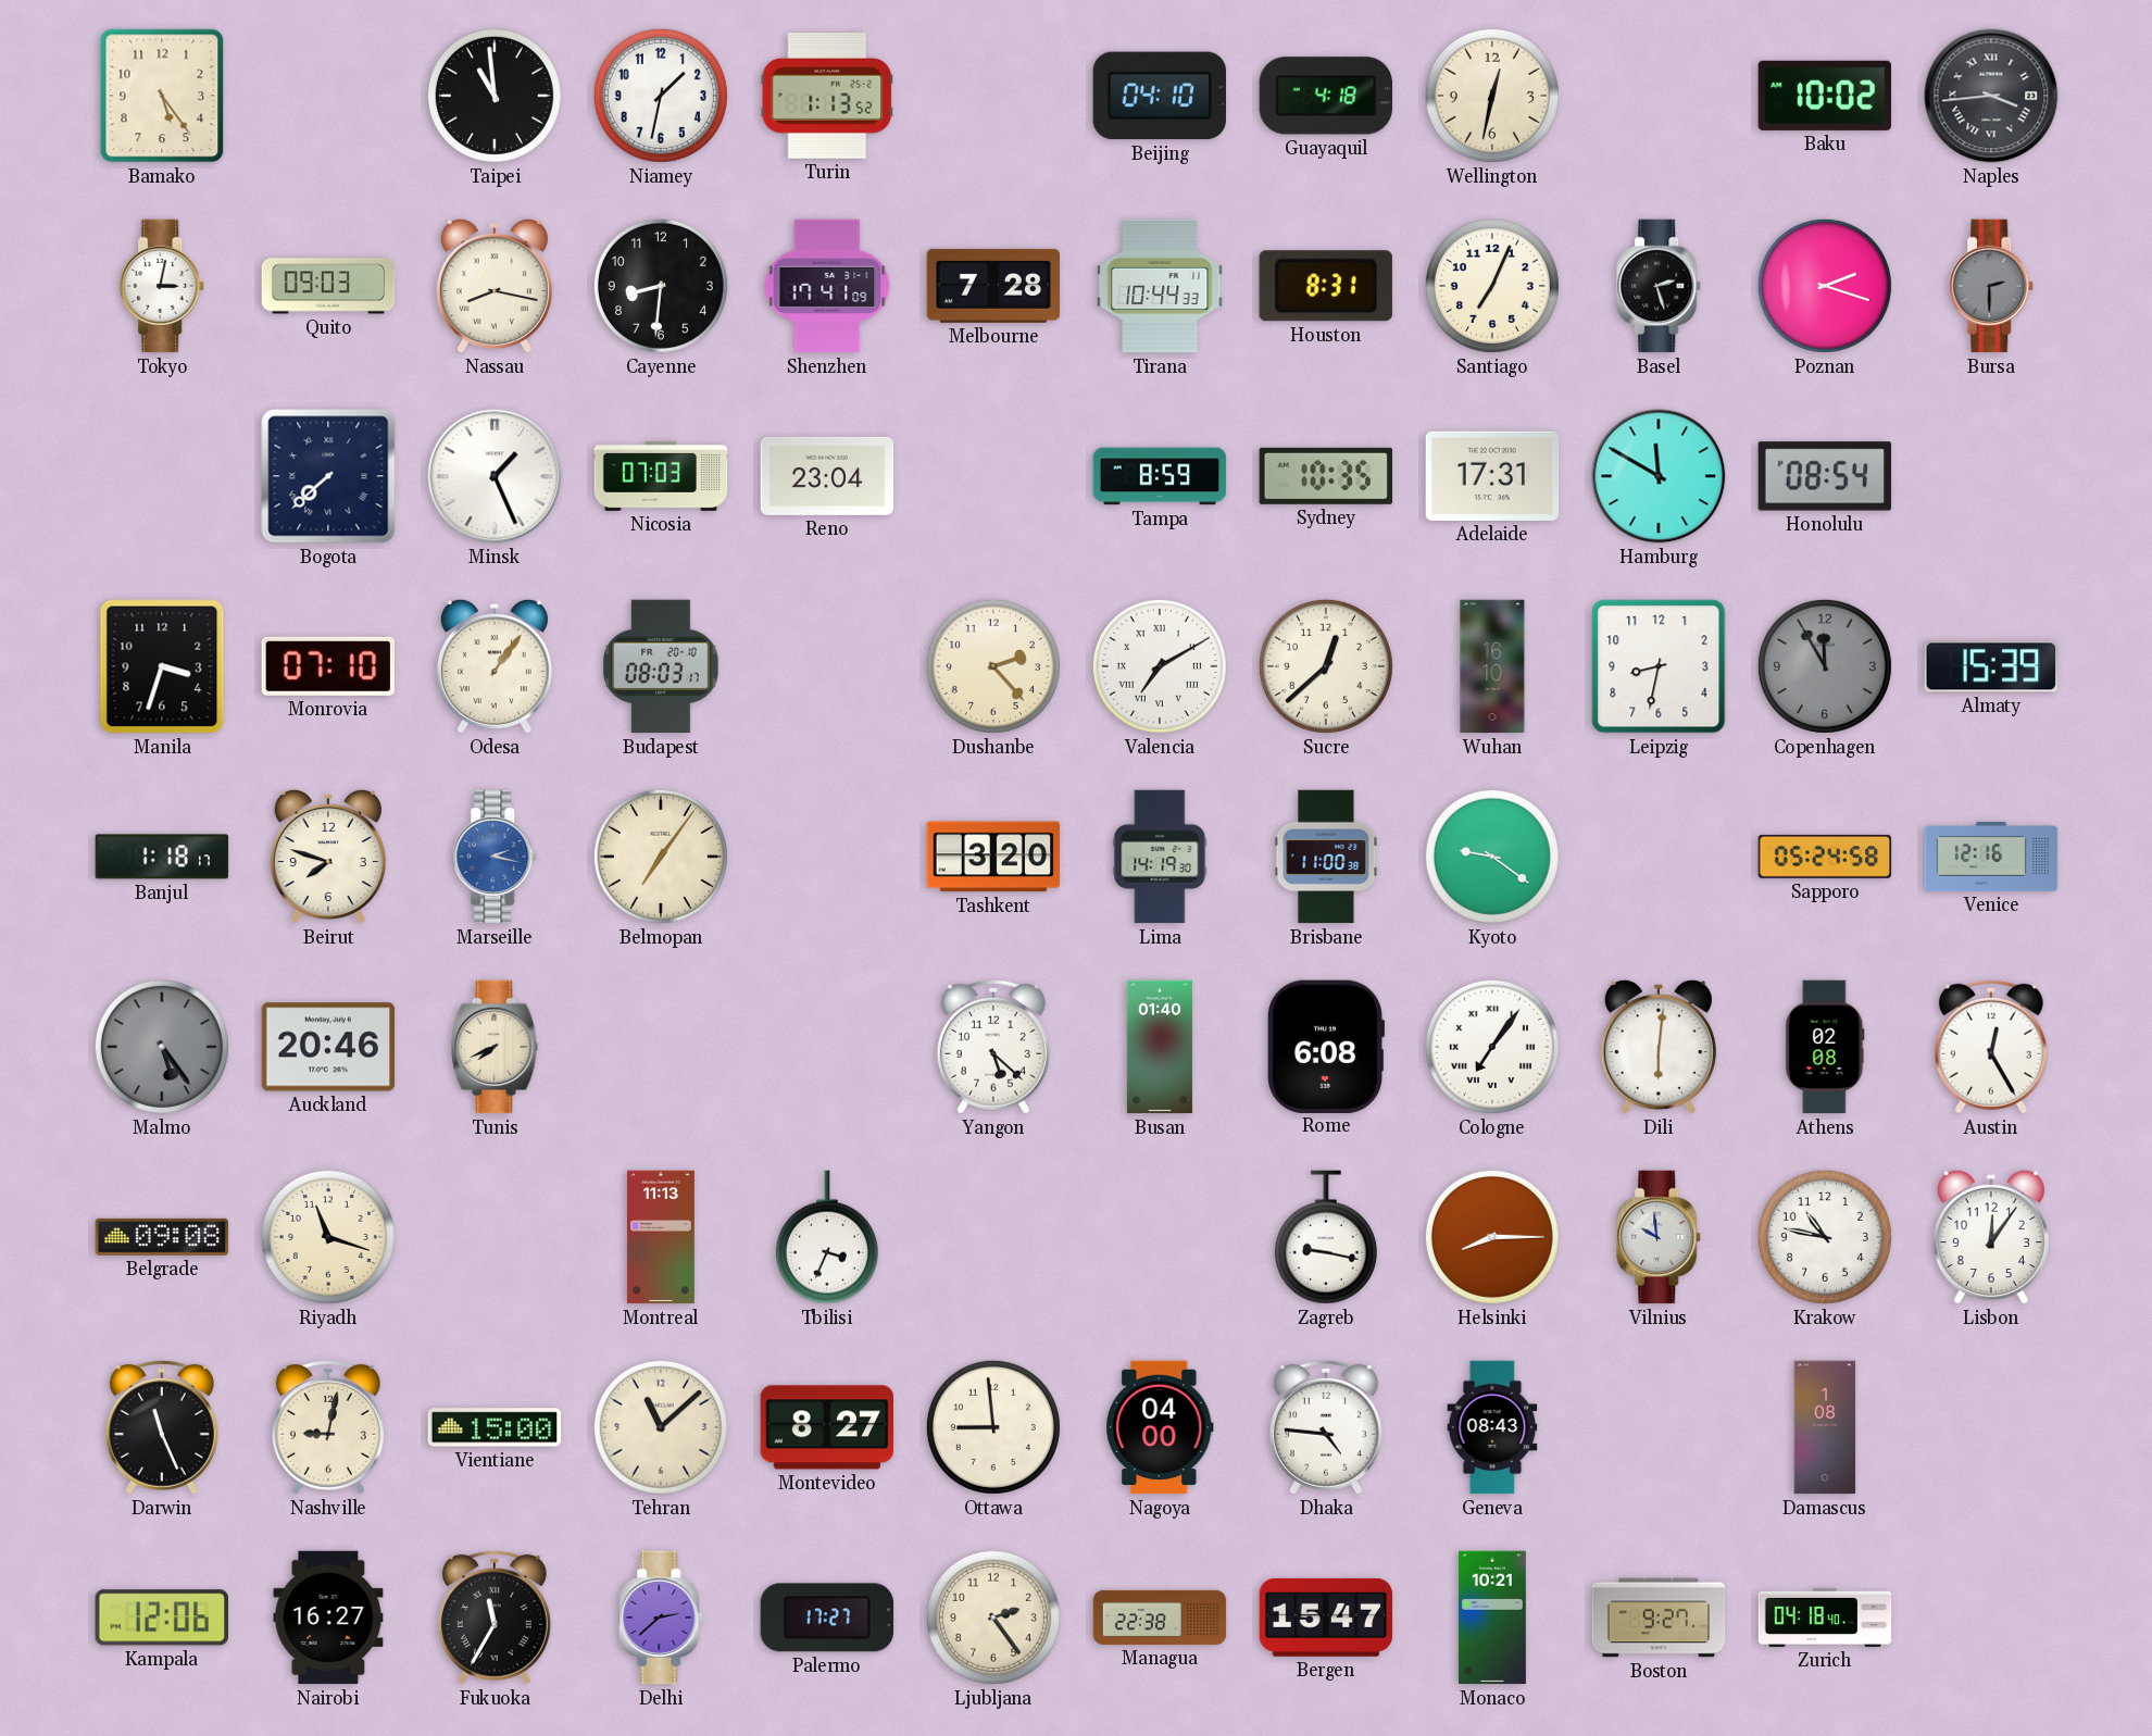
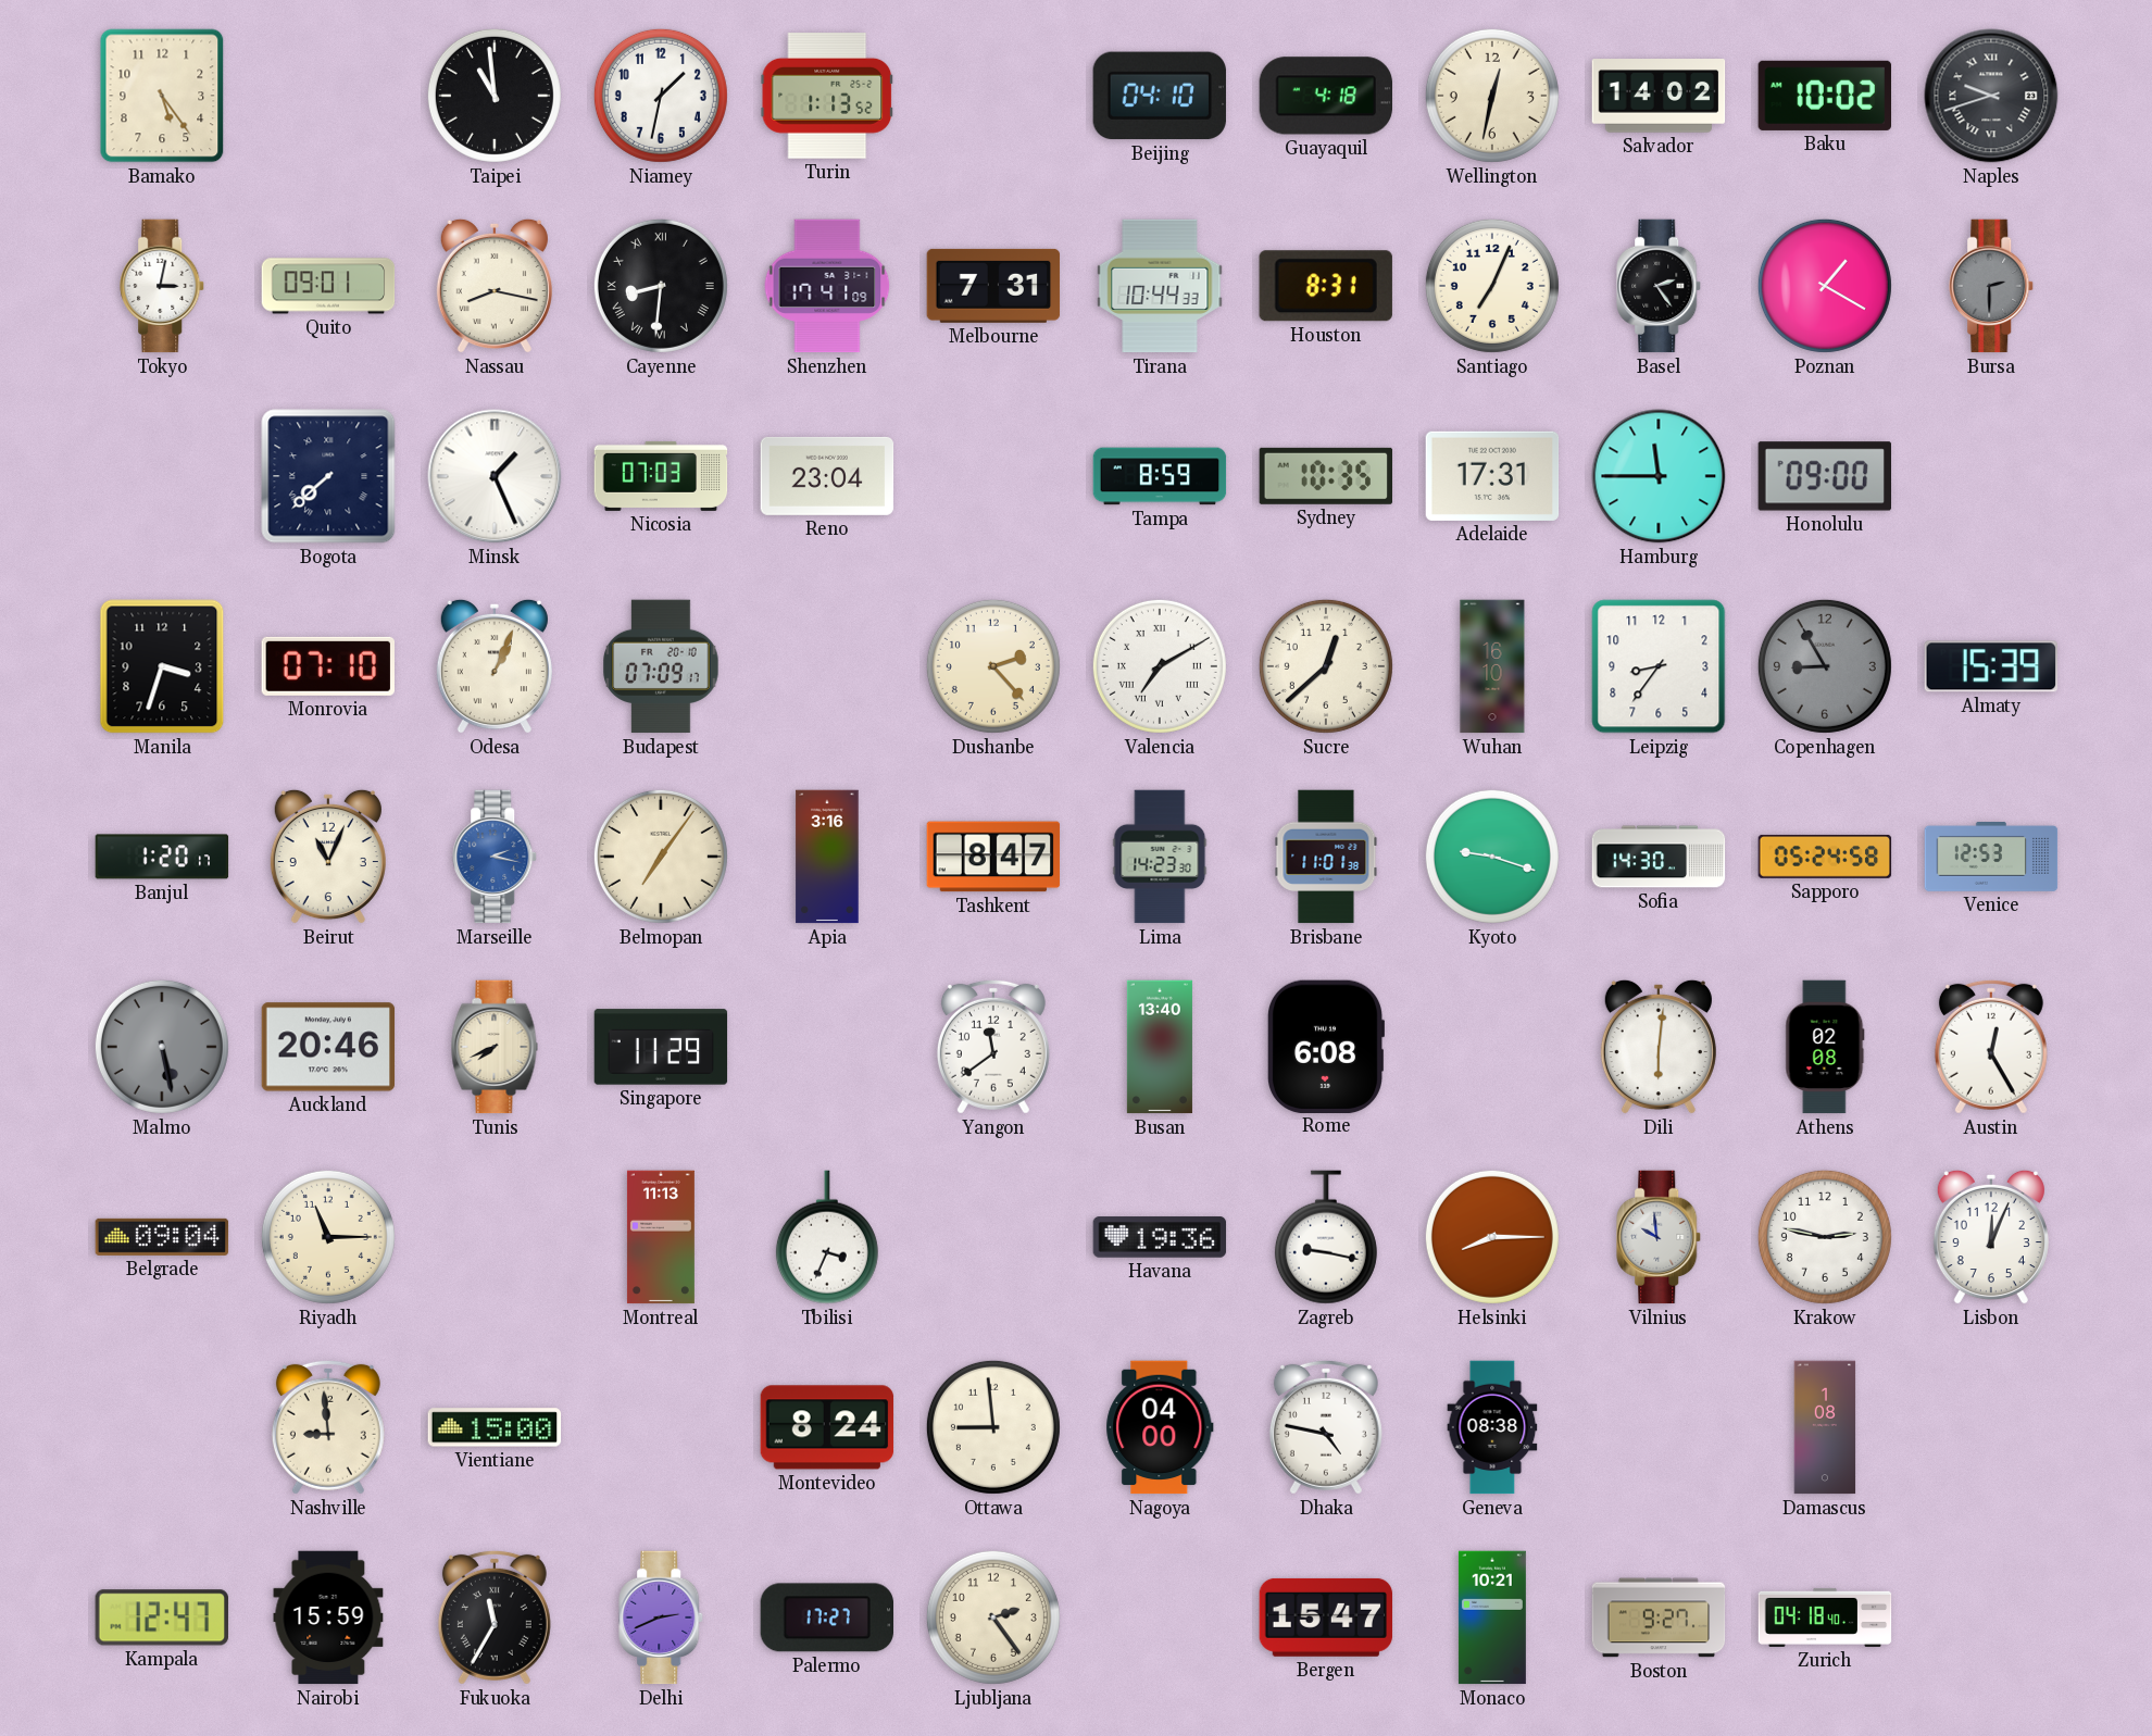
Salvador: none -> 14:02
Naples: 3:44 -> 9:42
Quito: 09:03 -> 09:01
Cayenne numerals: Arabic -> Roman
Melbourne: 7:28 -> 7:31
Basel: 2:27 -> 2:24
Poznan: 2:18 -> 1:20
Hamburg: 11:50 -> 11:45
Honolulu: 08:54 -> 09:00
Odesa: 1:06 -> 1:04
Budapest: 08:03 -> 07:09
Leipzig: 8:32 -> 8:36
Copenhagen: 11:55 -> 8:55
Banjul: 1:18 -> 1:20
Beirut: 7:48 -> 11:04
Apia: none -> 3:16
Tashkent: 3:20 -> 8:47
Lima: 14:19 -> 14:23
Brisbane: 11:00 -> 11:01
Kyoto: 9:21 -> 9:18
Sofia: none -> 14:30
Venice: 12:16 -> 12:53
Malmo: 5:24 -> 5:28
Singapore: none -> 11:29
Yangon: 5:22 -> 11:39
Busan: 01:40 -> 13:40
Cologne: 7:06 -> none
Belgrade: 09:08 -> 09:04
Riyadh: 11:18 -> 11:15
Havana: none -> 19:36
Krakow: 10:47 -> 2:47
Lisbon: 12:06 -> 12:04
Darwin: 11:26 -> none
Nashville: 9:02 -> 8:59
Tehran: 11:08 -> none
Montevideo: 8:27 -> 8:24
Dhaka: 4:46 -> 4:47
Geneva: 08:43 -> 08:38
Kampala: 12:06 -> 12:47
Nairobi: 16:27 -> 15:59
Delhi: 2:38 -> 2:41
Managua: 22:38 -> none
